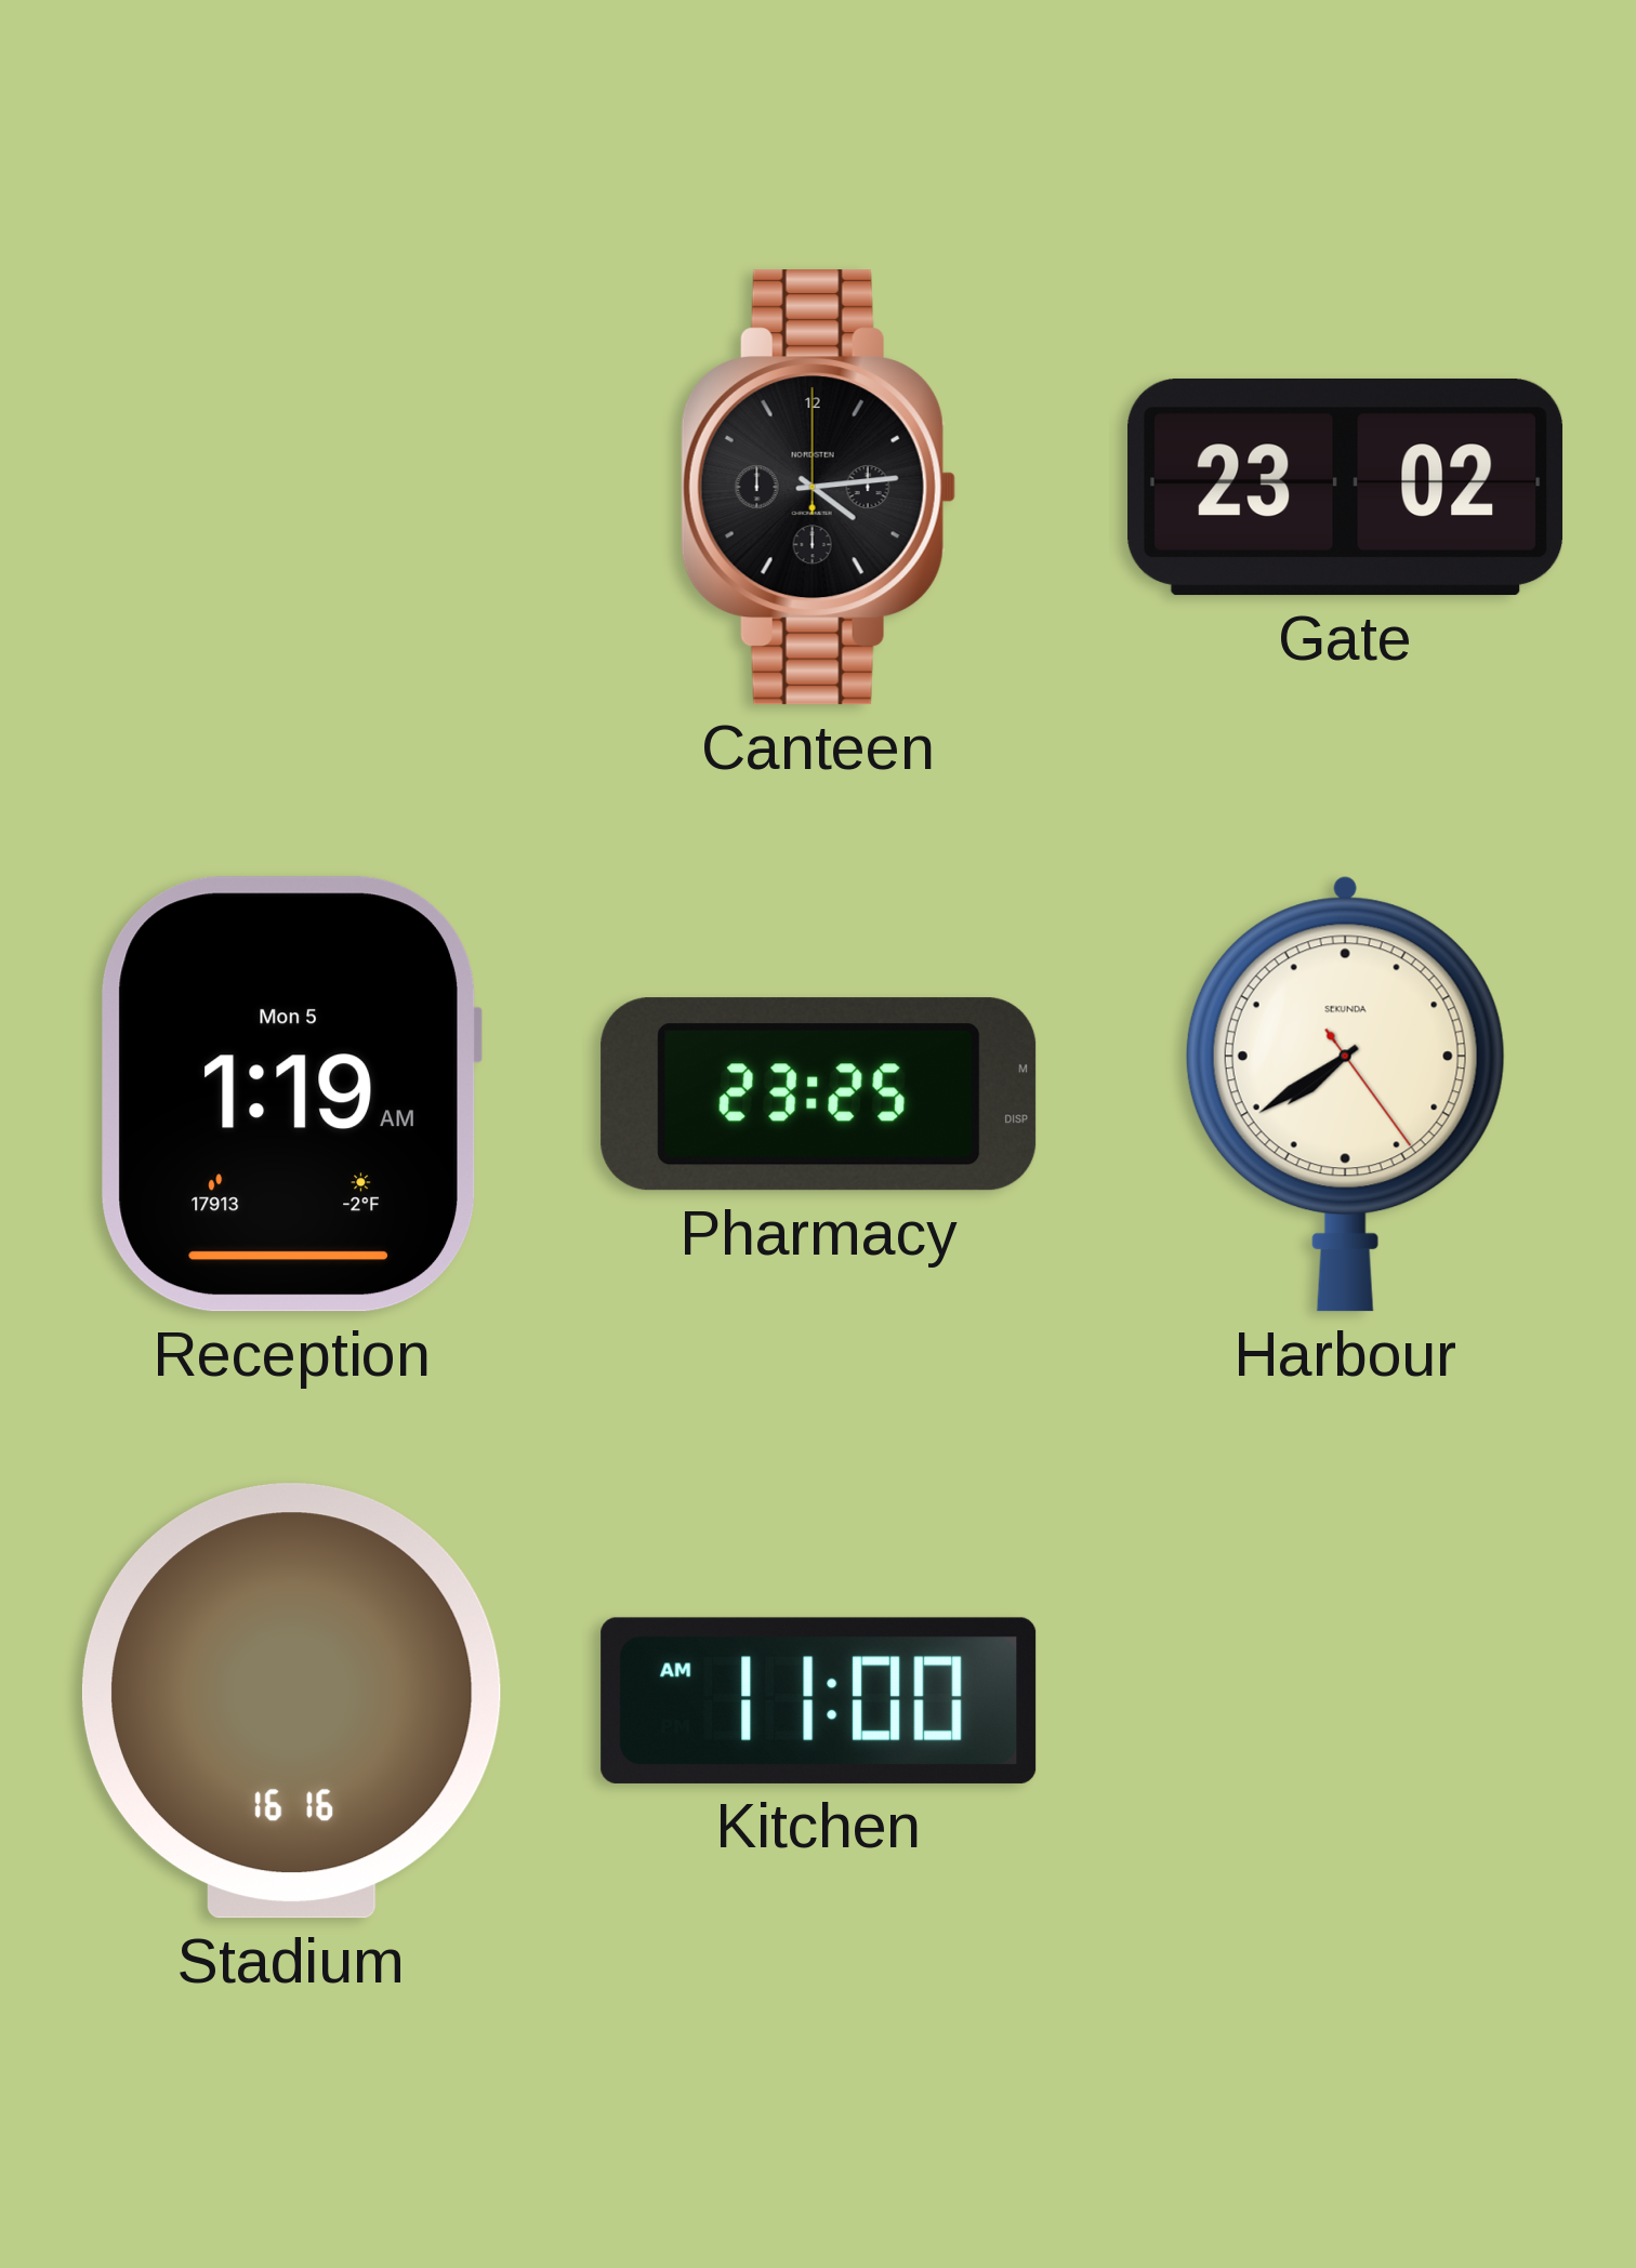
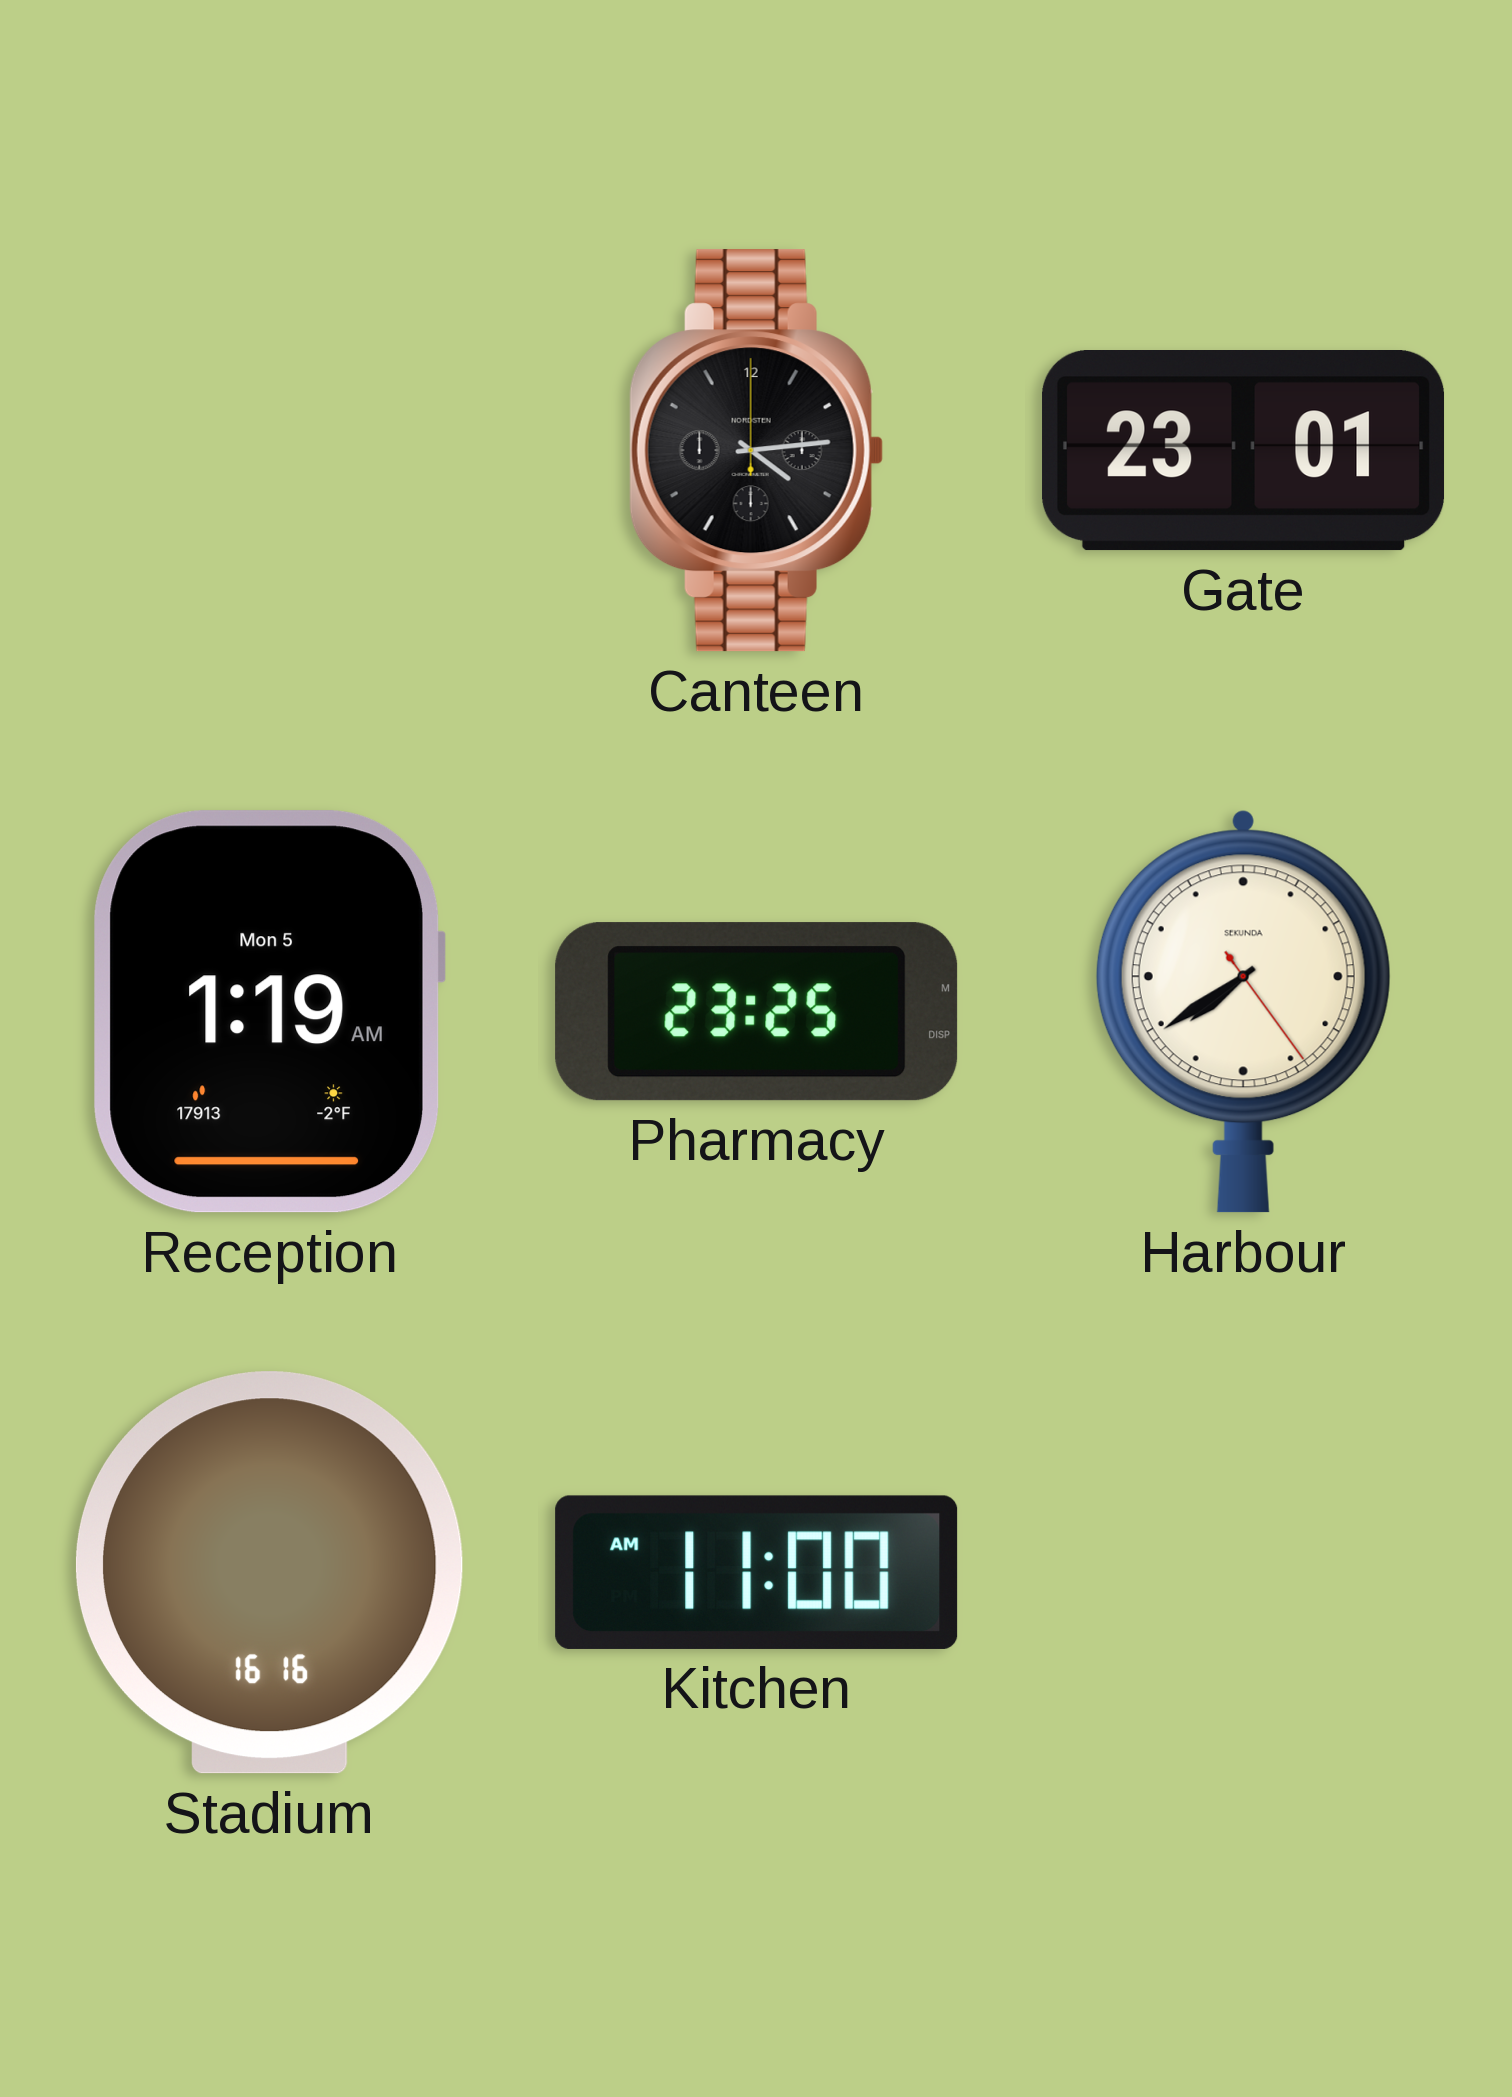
Gate: 23:02 -> 23:01
